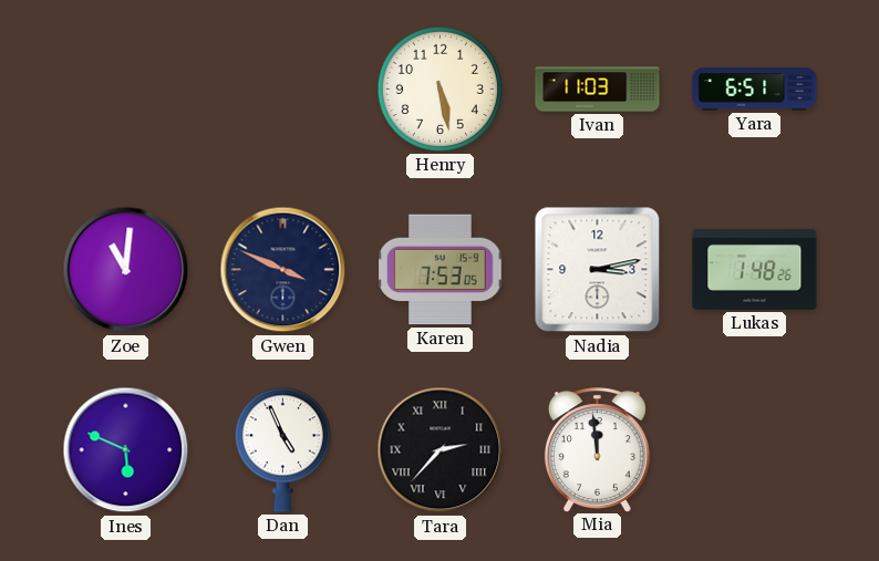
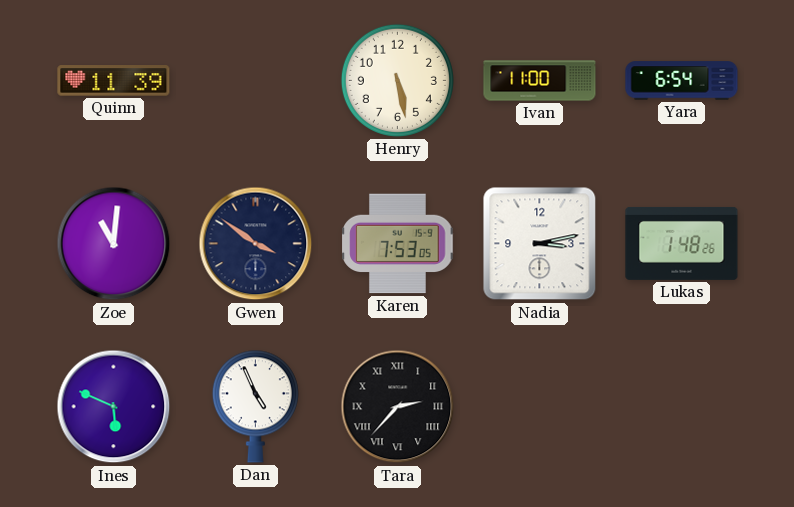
Quinn: none -> 11:39
Ivan: 11:03 -> 11:00
Yara: 6:51 -> 6:54
Gwen: 3:49 -> 3:51
Mia: 11:59 -> none
